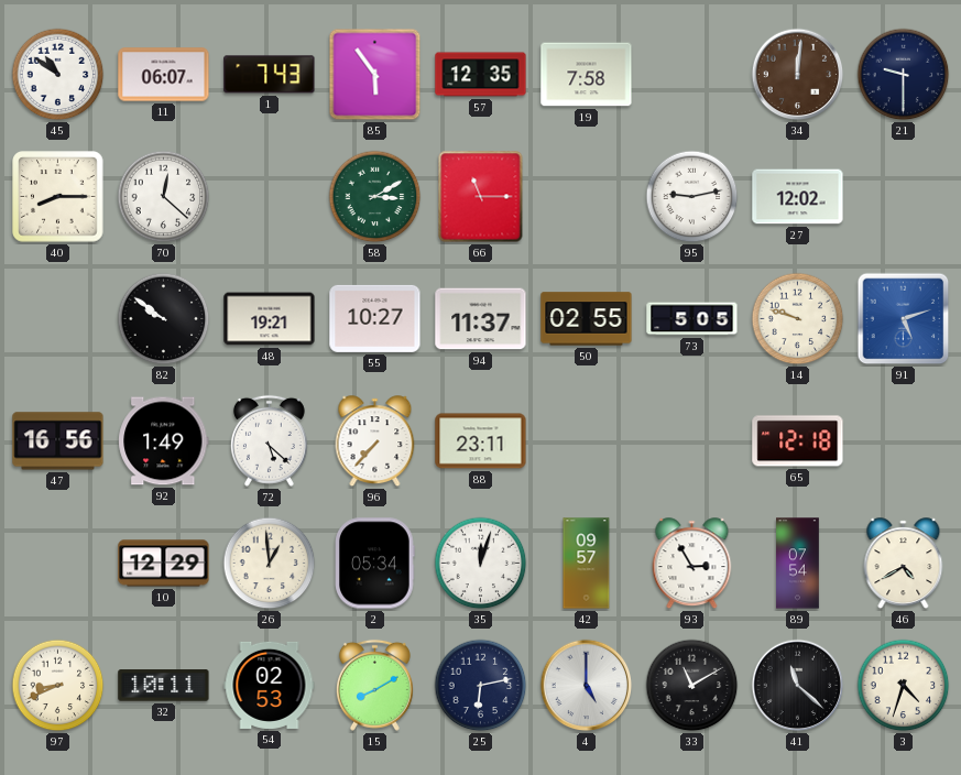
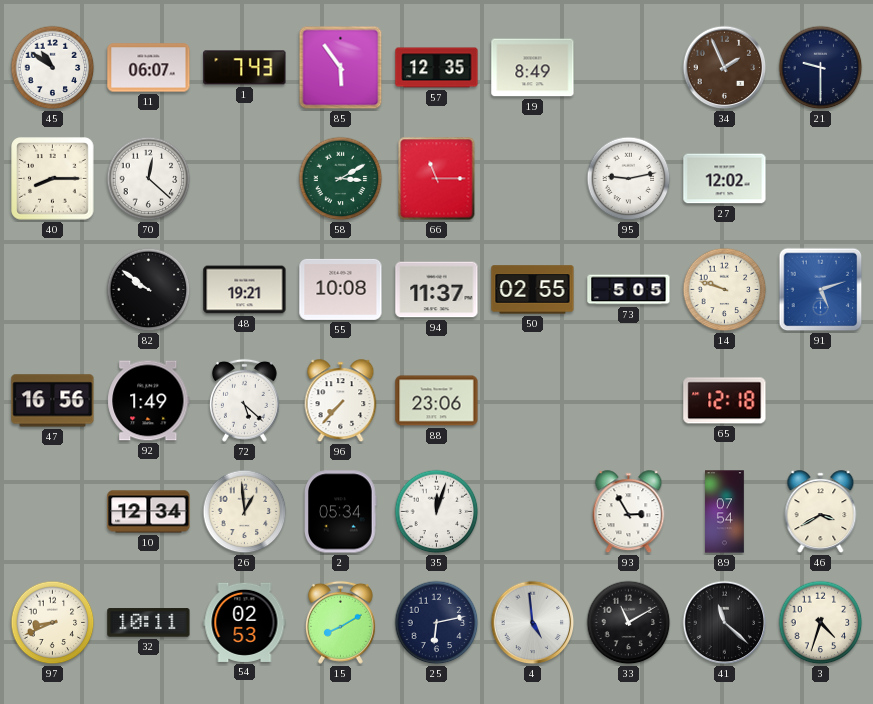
19: 7:58 -> 8:49
34: 12:01 -> 1:56
55: 10:27 -> 10:08
88: 23:11 -> 23:06
10: 12:29 -> 12:34
42: 09:57 -> none
46: 4:40 -> 3:40
4: 5:00 -> 4:59
